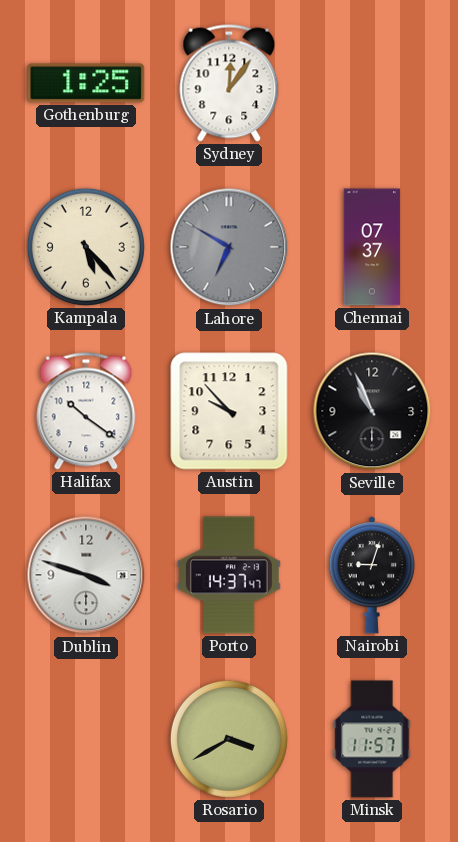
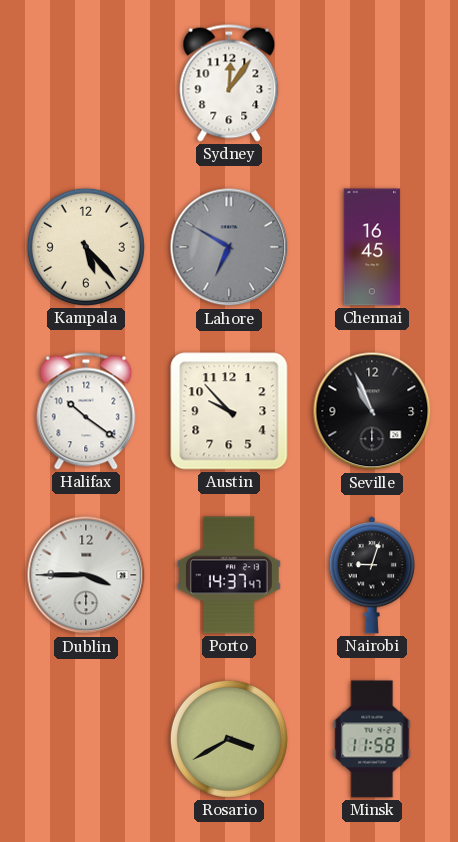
Gothenburg: 1:25 -> none
Chennai: 07:37 -> 16:45
Dublin: 3:48 -> 3:45
Minsk: 11:57 -> 11:58
